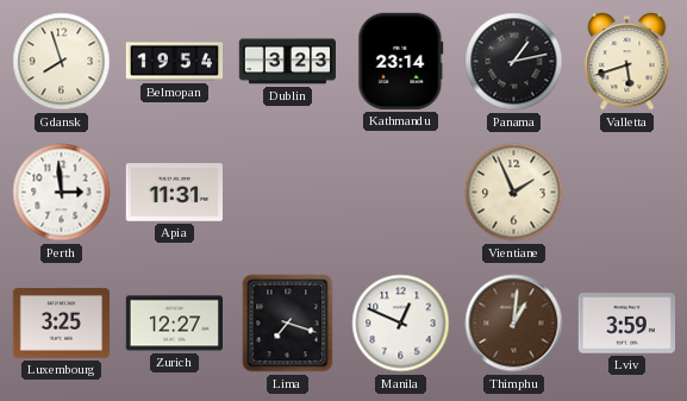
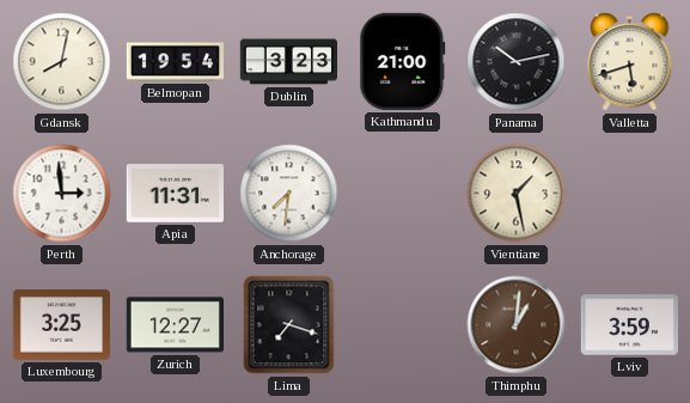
Gdansk: 7:57 -> 8:02
Kathmandu: 23:14 -> 21:00
Panama: 1:13 -> 10:13
Anchorage: none -> 7:31
Vientiane: 1:56 -> 1:28
Manila: 12:49 -> none
